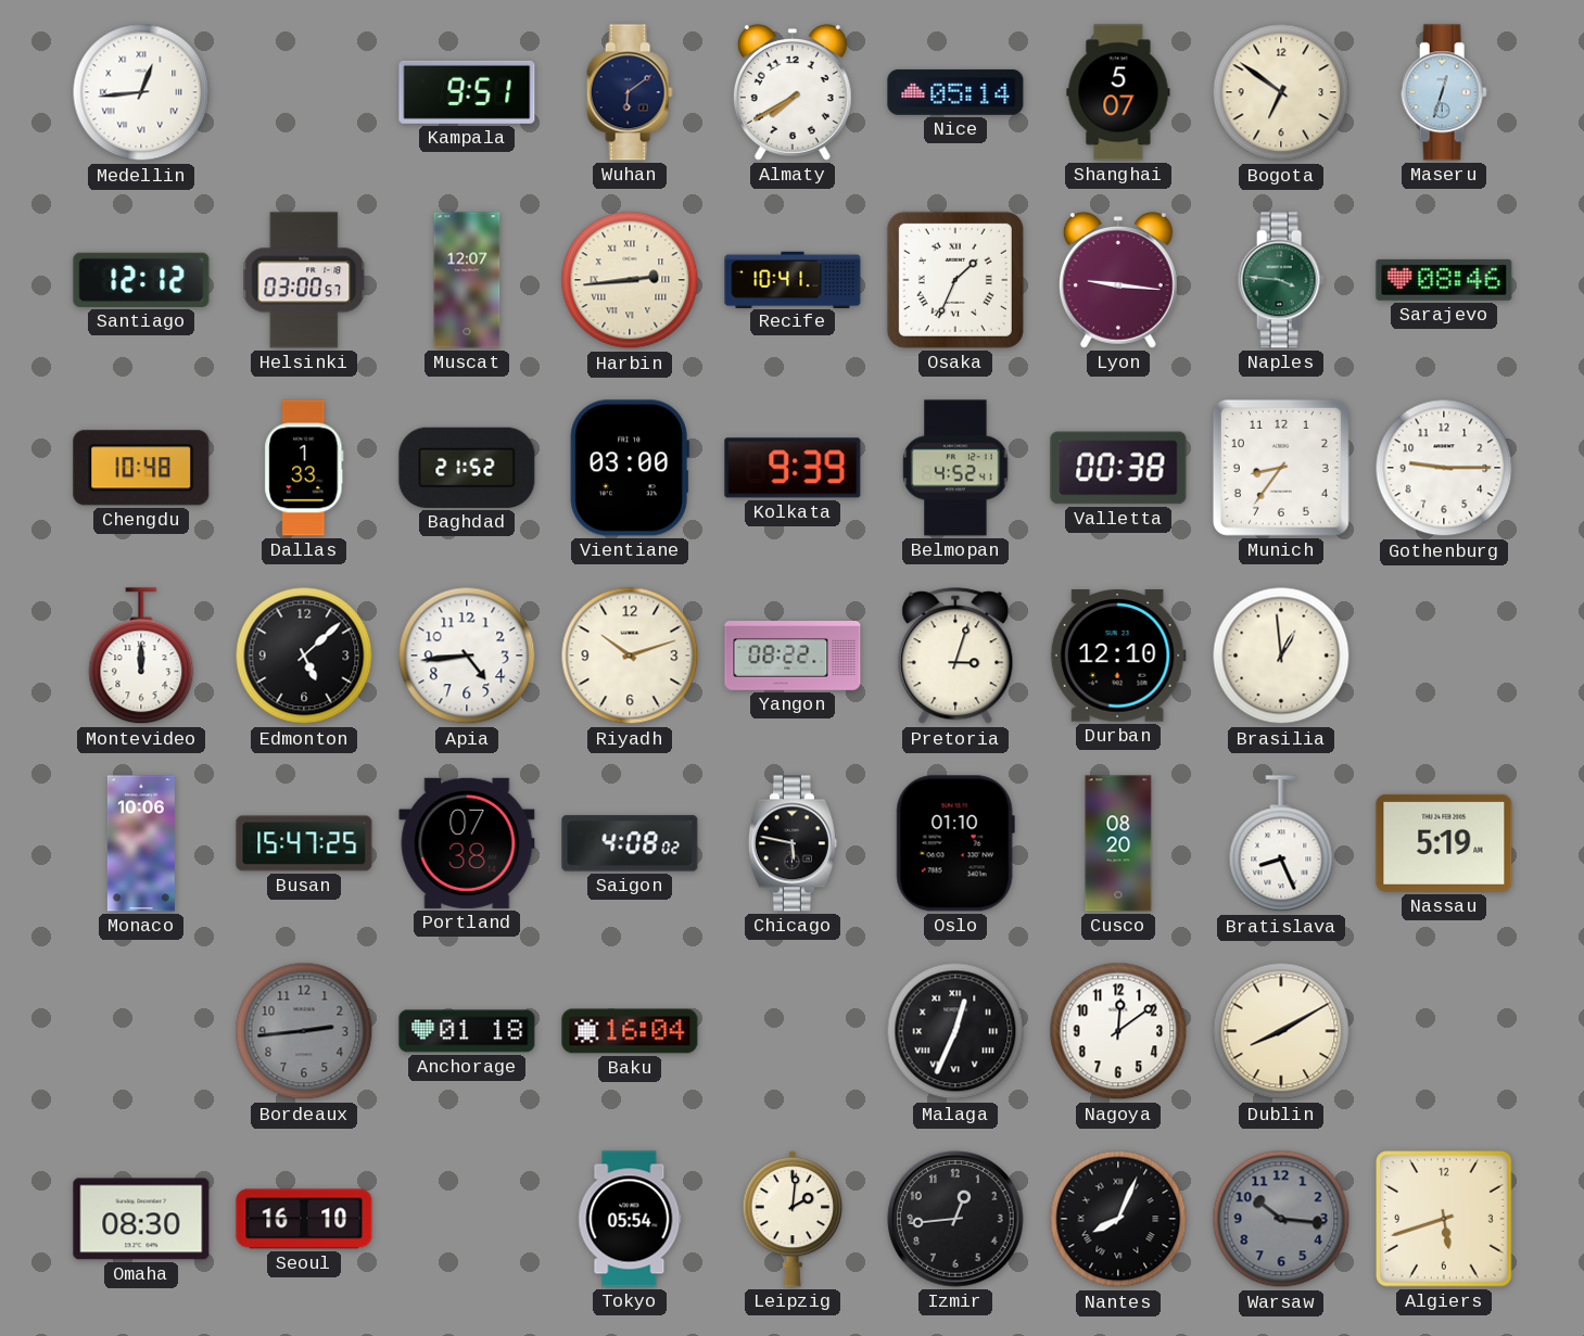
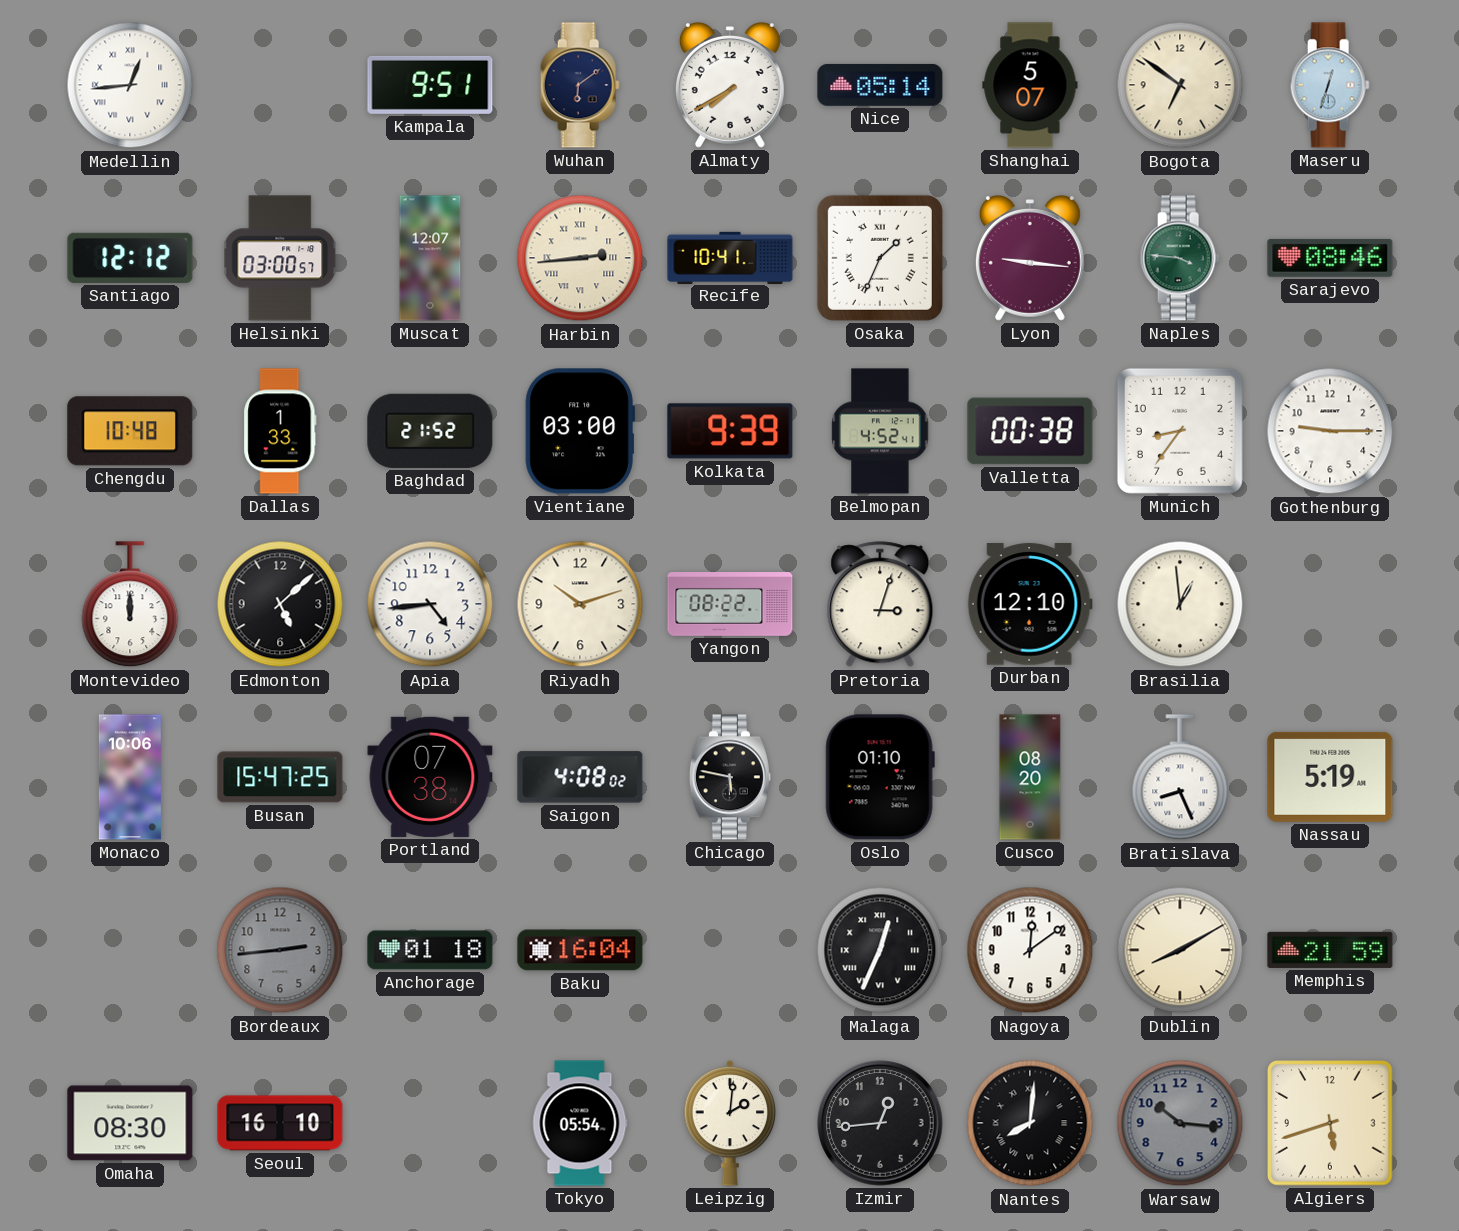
Memphis: none -> 21:59
Nantes: 8:04 -> 8:01
